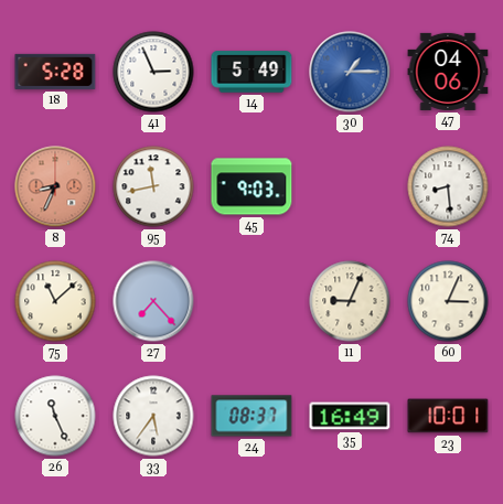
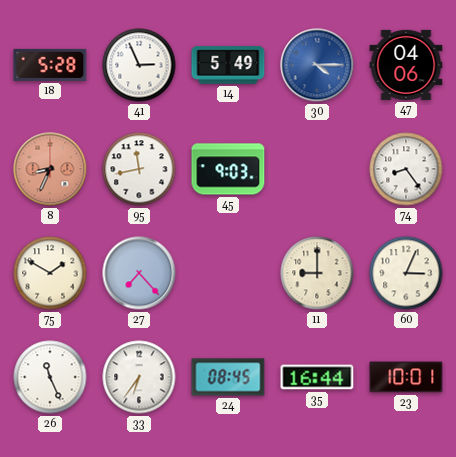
30: 1:15 -> 4:15
74: 8:29 -> 8:24
75: 11:08 -> 1:50
11: 9:04 -> 9:00
33: 5:36 -> 6:36
24: 08:37 -> 08:45
35: 16:49 -> 16:44
